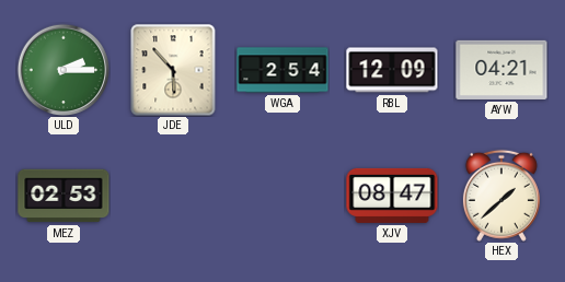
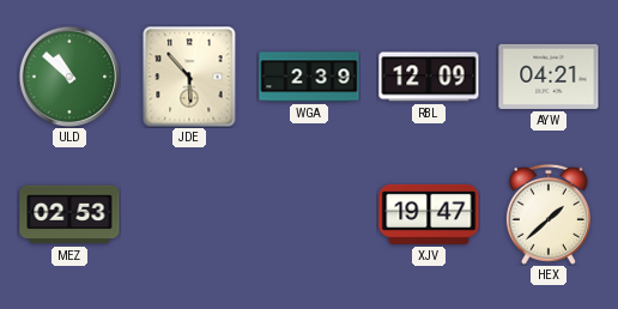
ULD: 2:15 -> 10:52
WGA: 2:54 -> 2:39
XJV: 08:47 -> 19:47
